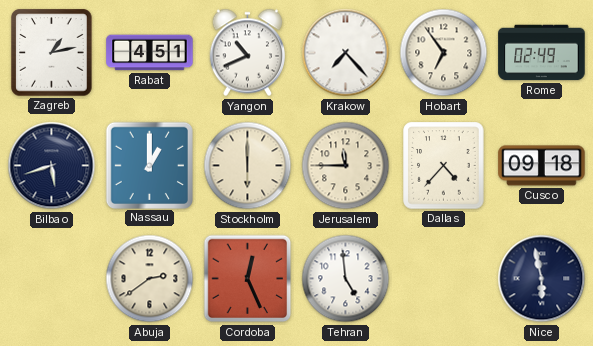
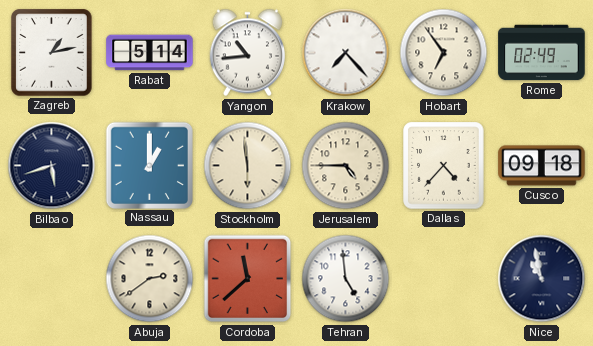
Rabat: 4:51 -> 5:14
Yangon: 10:41 -> 10:44
Stockholm: 6:00 -> 5:59
Jerusalem: 11:45 -> 4:45
Cordoba: 12:26 -> 11:38
Nice: 5:58 -> 10:58
